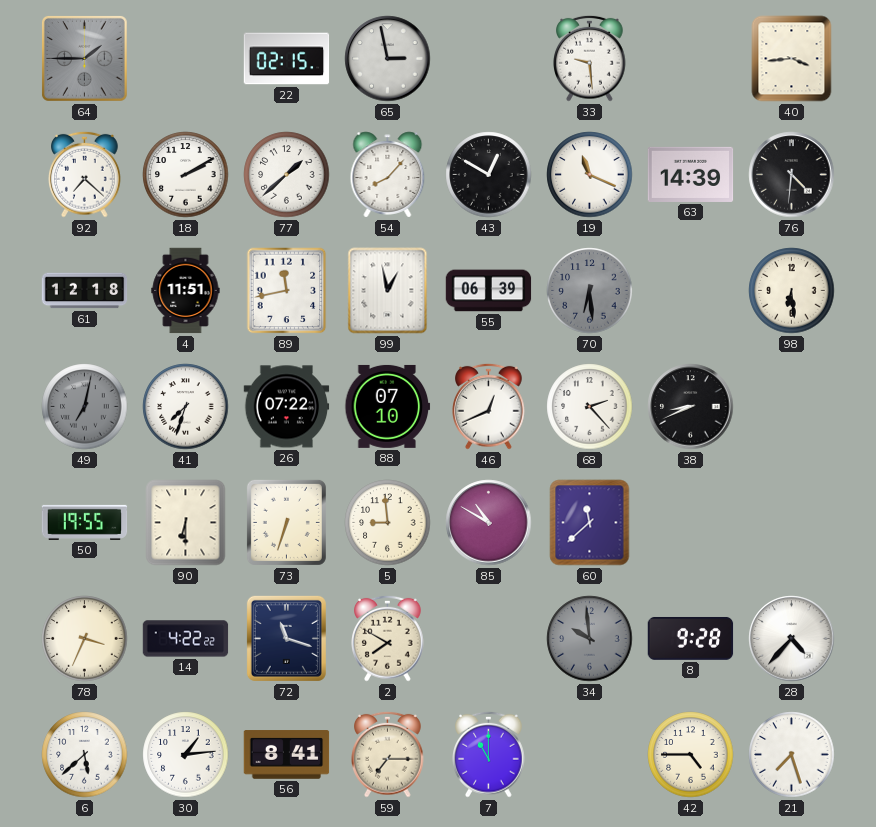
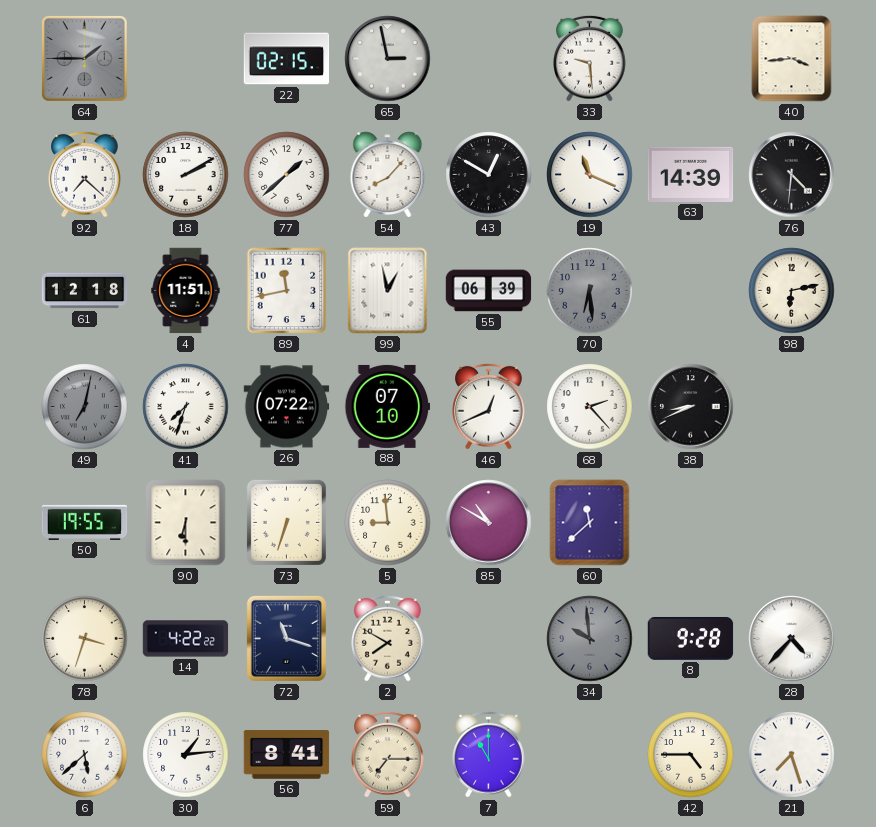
98: 6:29 -> 6:13
78: 3:34 -> 3:33
